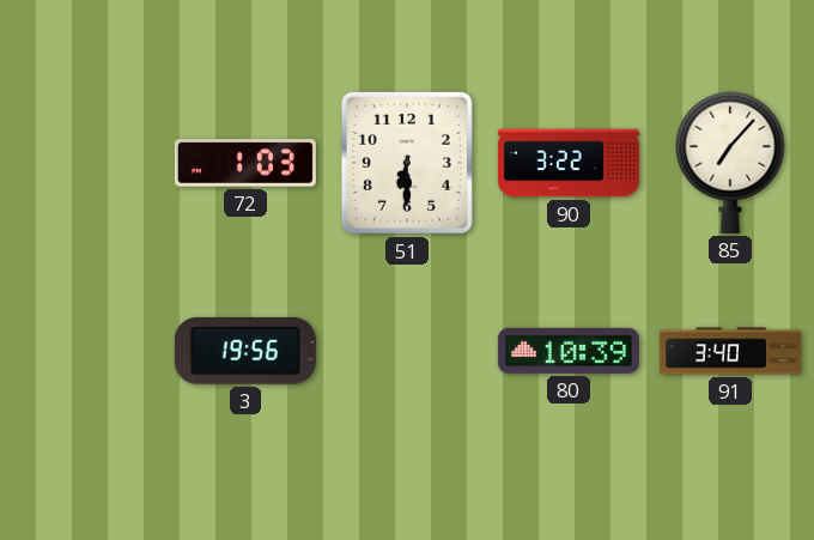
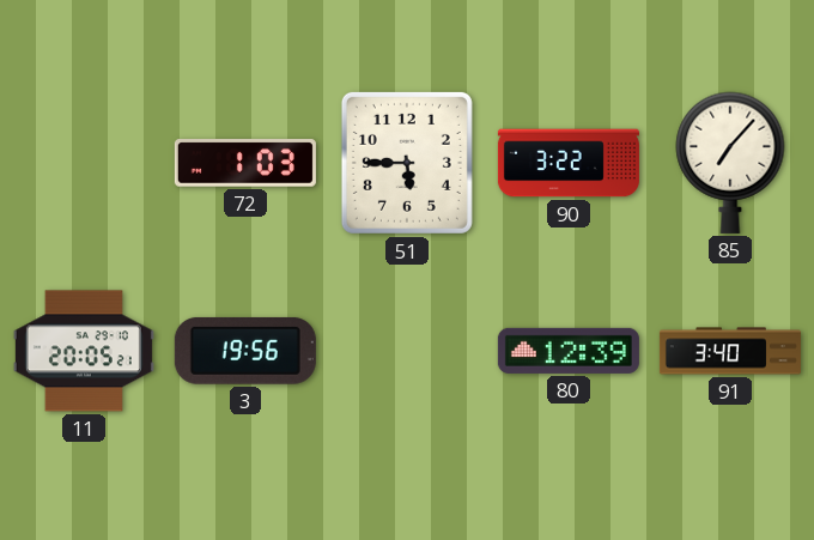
51: 6:30 -> 5:45
11: none -> 20:05
80: 10:39 -> 12:39
